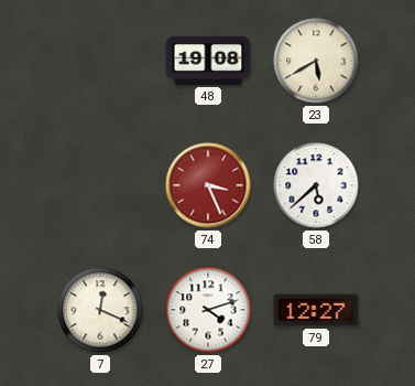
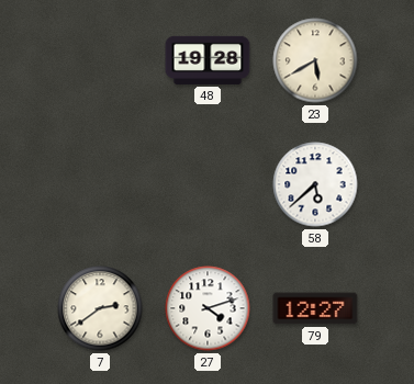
48: 19:08 -> 19:28
74: 3:26 -> none
7: 12:19 -> 2:39
